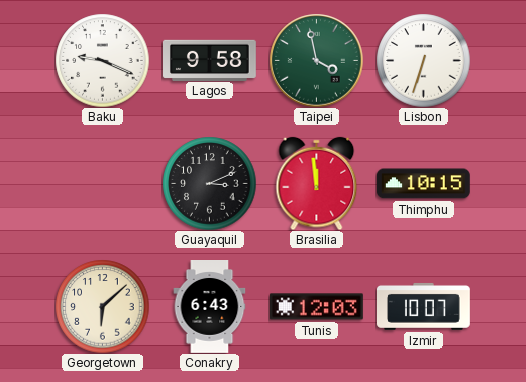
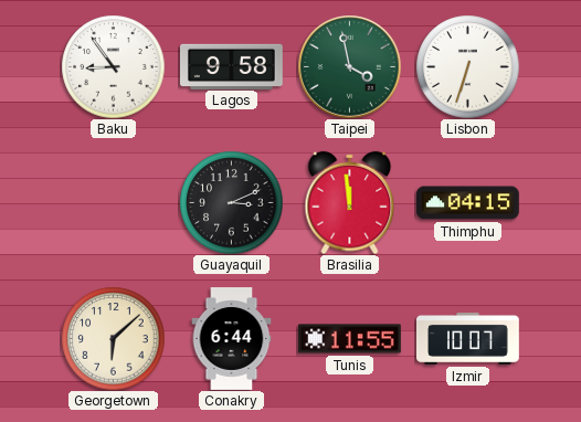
Baku: 9:19 -> 8:54
Thimphu: 10:15 -> 04:15
Conakry: 6:43 -> 6:44
Tunis: 12:03 -> 11:55
